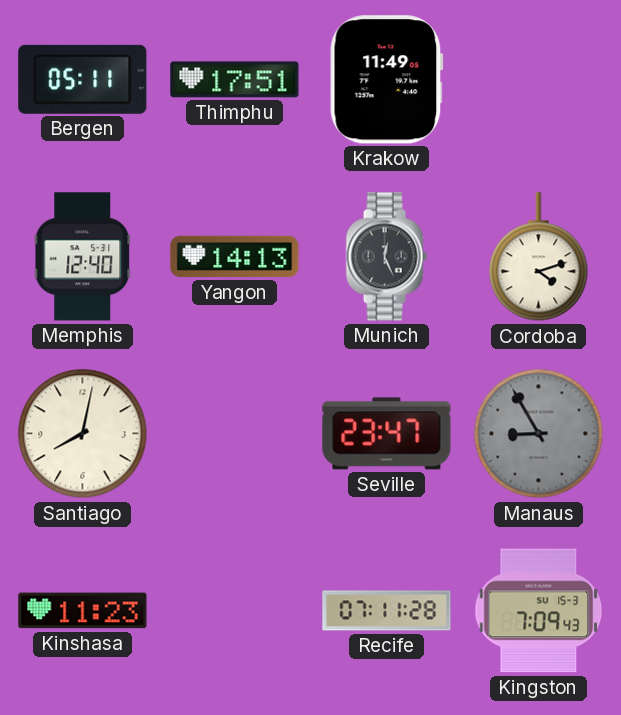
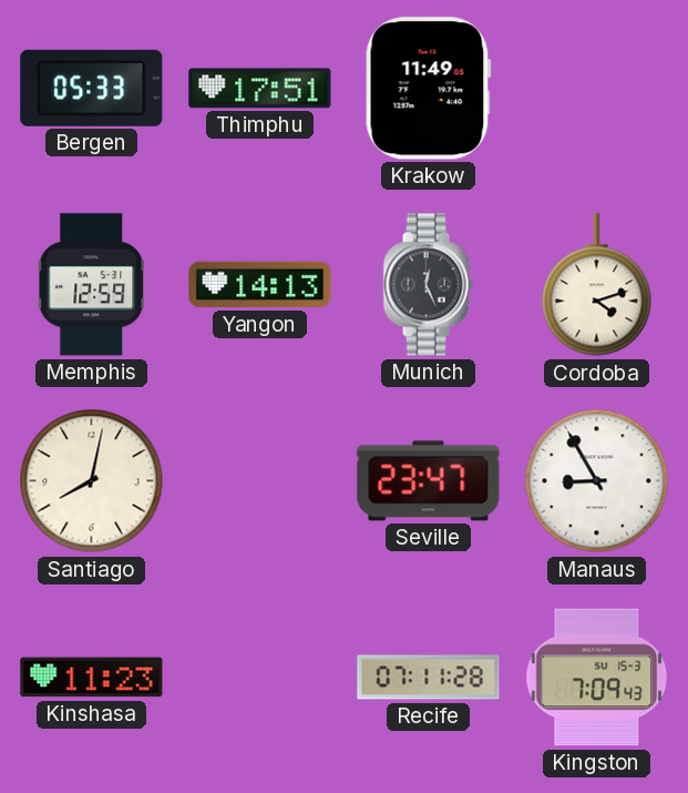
Bergen: 05:11 -> 05:33
Memphis: 12:40 -> 12:59
Manaus dial: grey -> white
